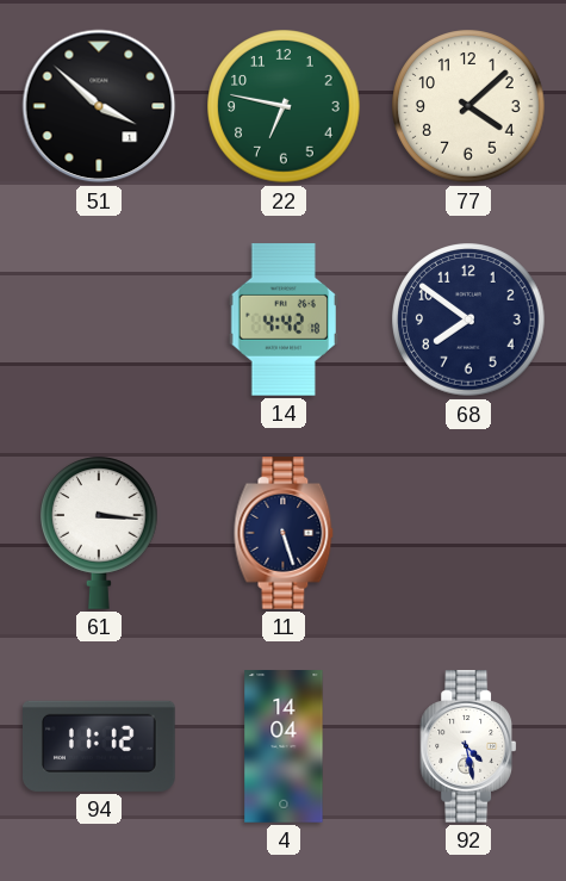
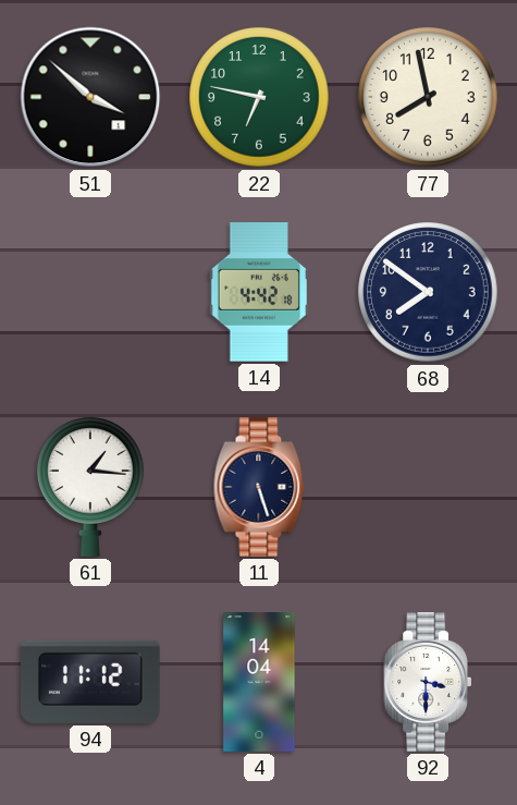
77: 4:08 -> 7:58
61: 3:16 -> 1:16
92: 4:28 -> 3:30
